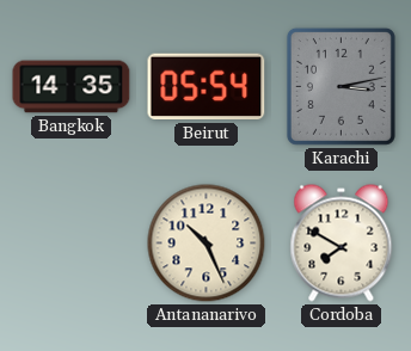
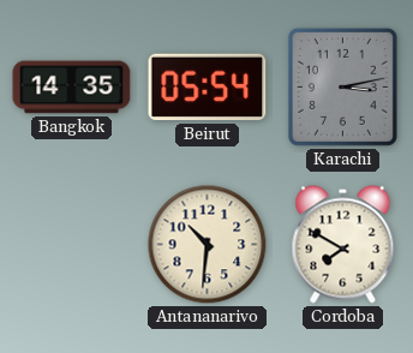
Antananarivo: 10:26 -> 10:31
